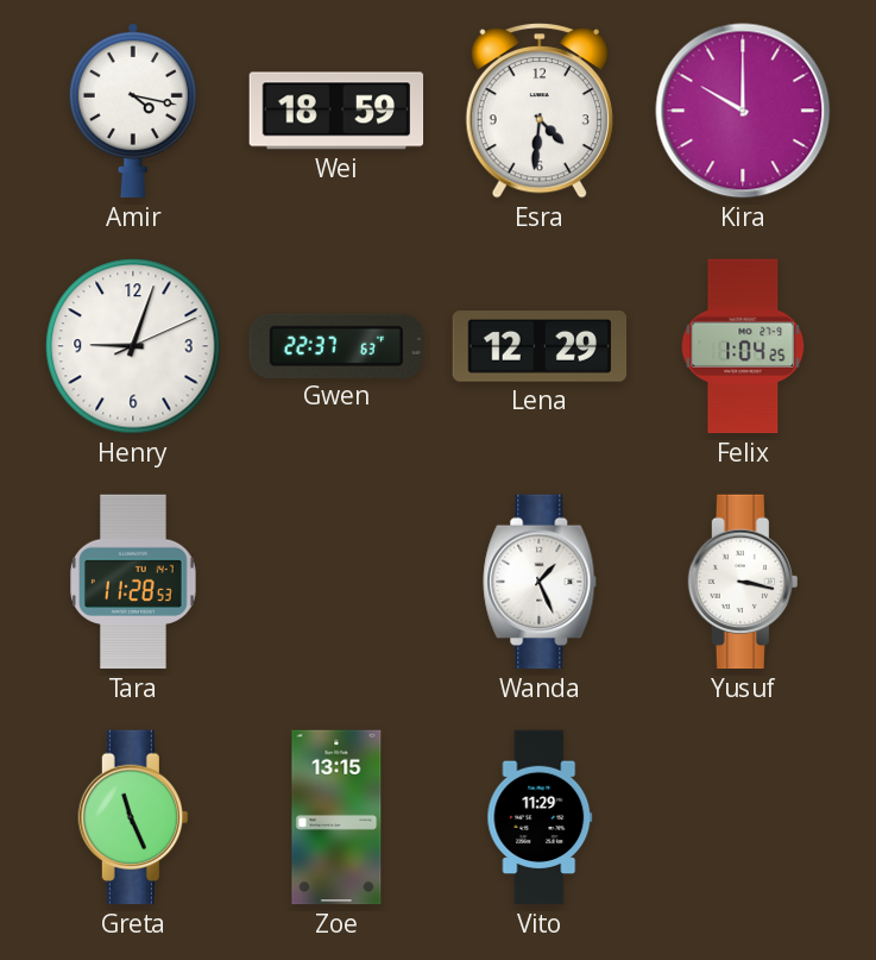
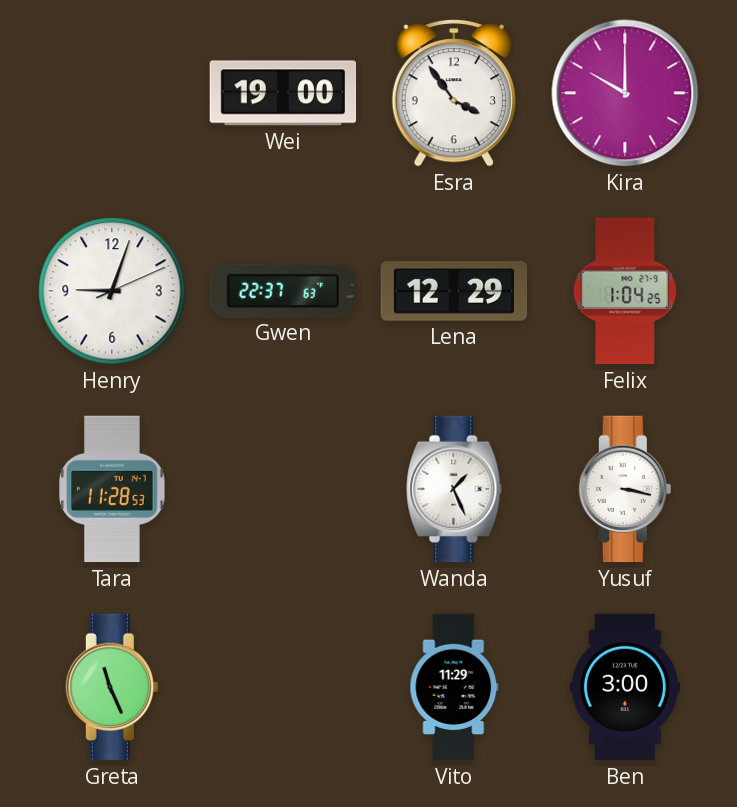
Amir: 4:17 -> none
Wei: 18:59 -> 19:00
Esra: 4:31 -> 3:54
Zoe: 13:15 -> none
Ben: none -> 3:00
